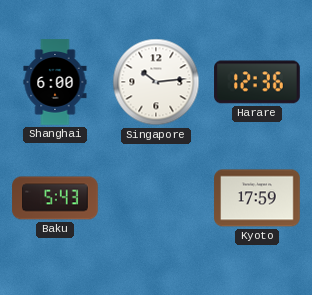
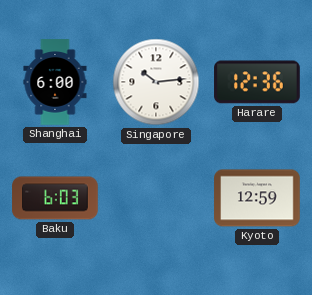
Baku: 5:43 -> 6:03
Kyoto: 17:59 -> 12:59
